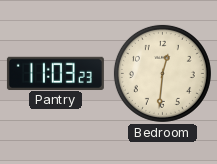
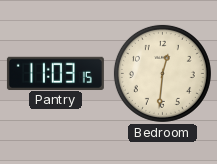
Pantry: 11:03:23 -> 11:03:15
